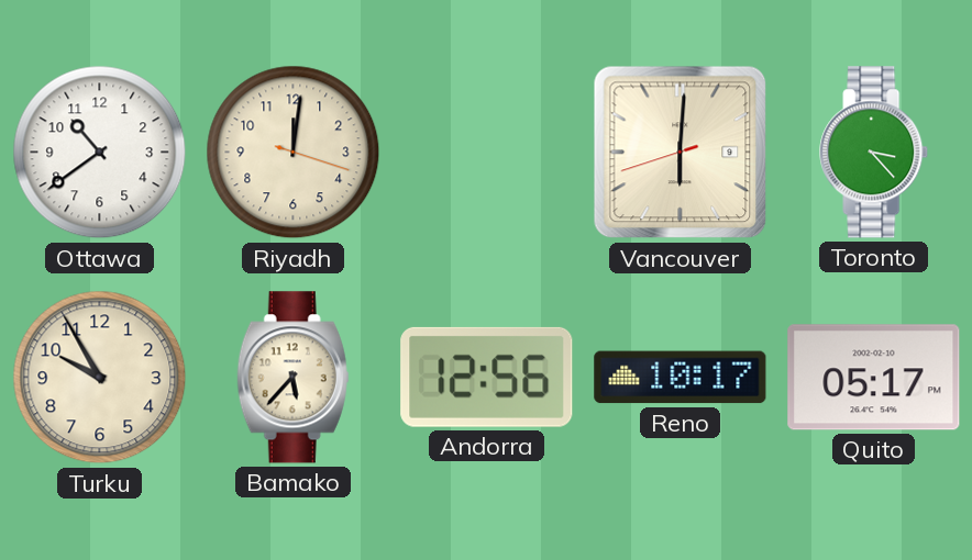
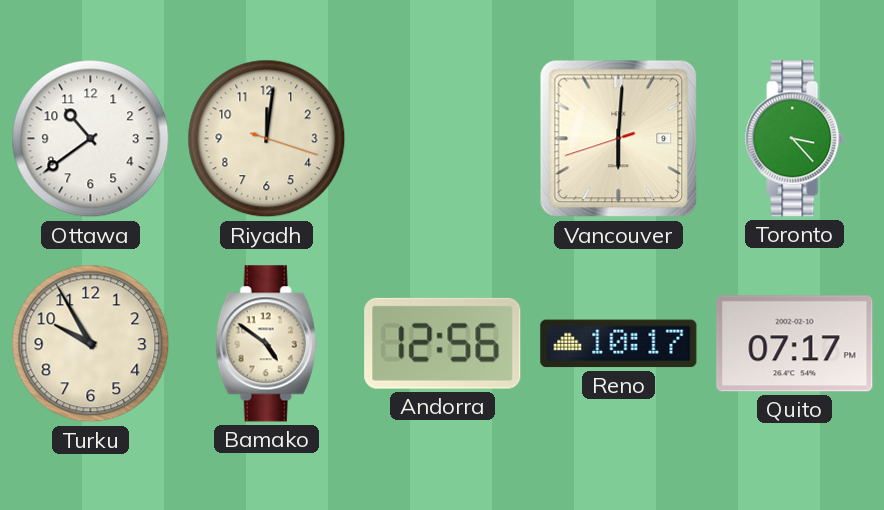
Bamako: 5:37 -> 4:51
Quito: 05:17 -> 07:17
